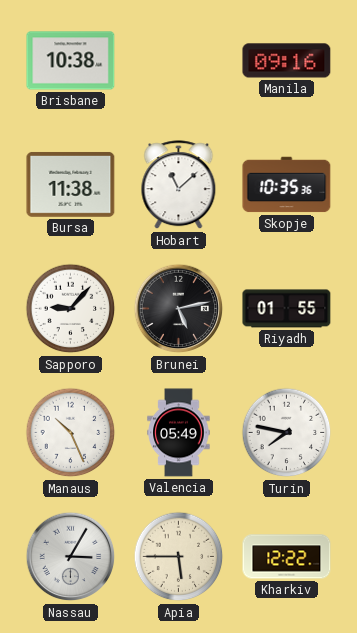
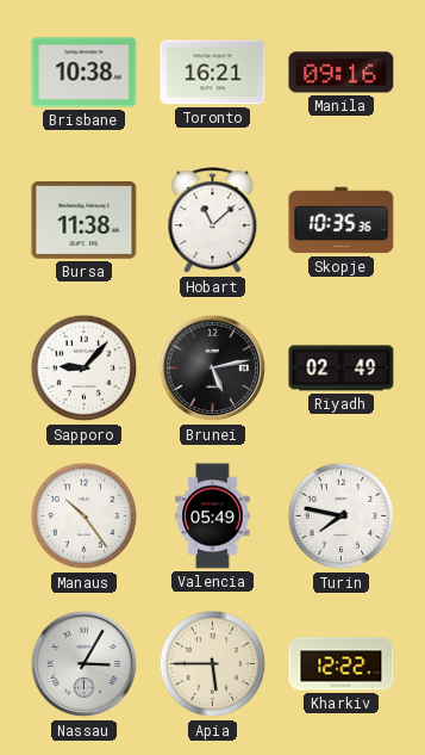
Toronto: none -> 16:21
Riyadh: 01:55 -> 02:49
Manaus: 10:26 -> 10:24
